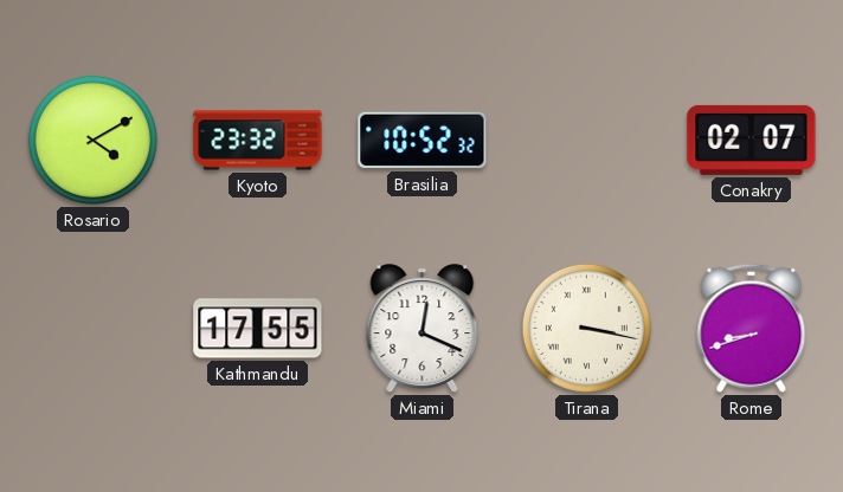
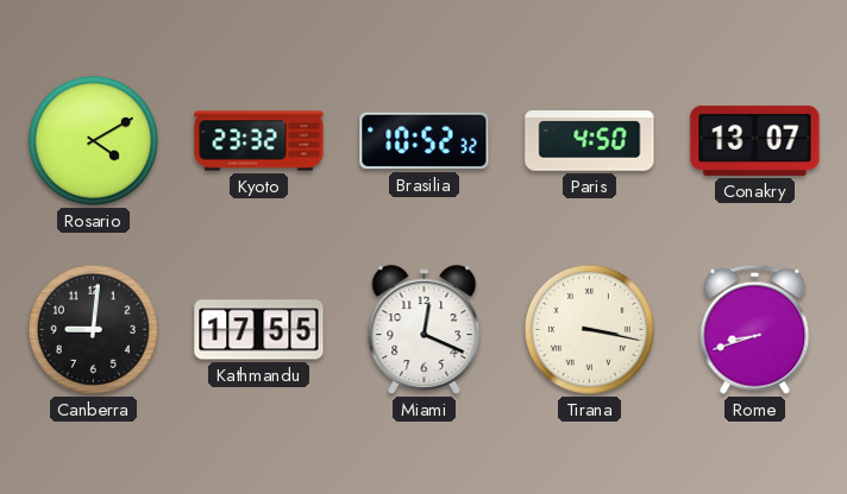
Paris: none -> 4:50
Conakry: 02:07 -> 13:07
Canberra: none -> 9:01
